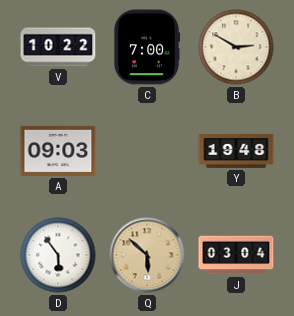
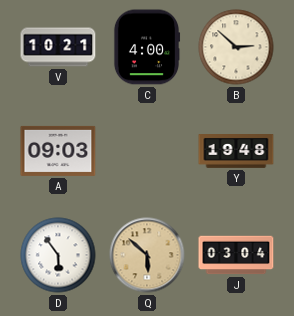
V: 10:22 -> 10:21
C: 7:00 -> 4:00
B: 2:50 -> 2:52
